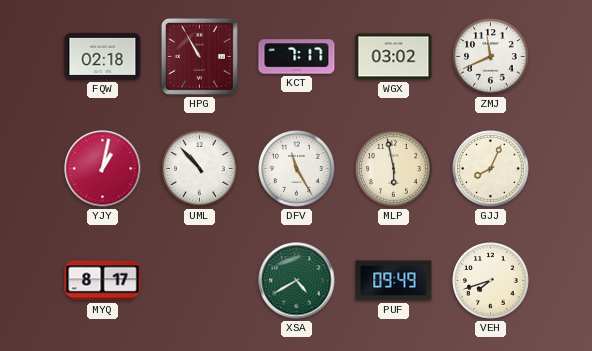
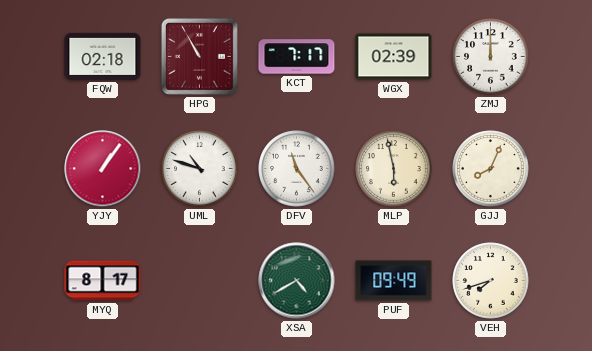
WGX: 03:02 -> 02:39
ZMJ: 11:41 -> 12:00
YJY: 1:02 -> 1:06
UML: 10:53 -> 10:48
DFV: 11:25 -> 11:24
